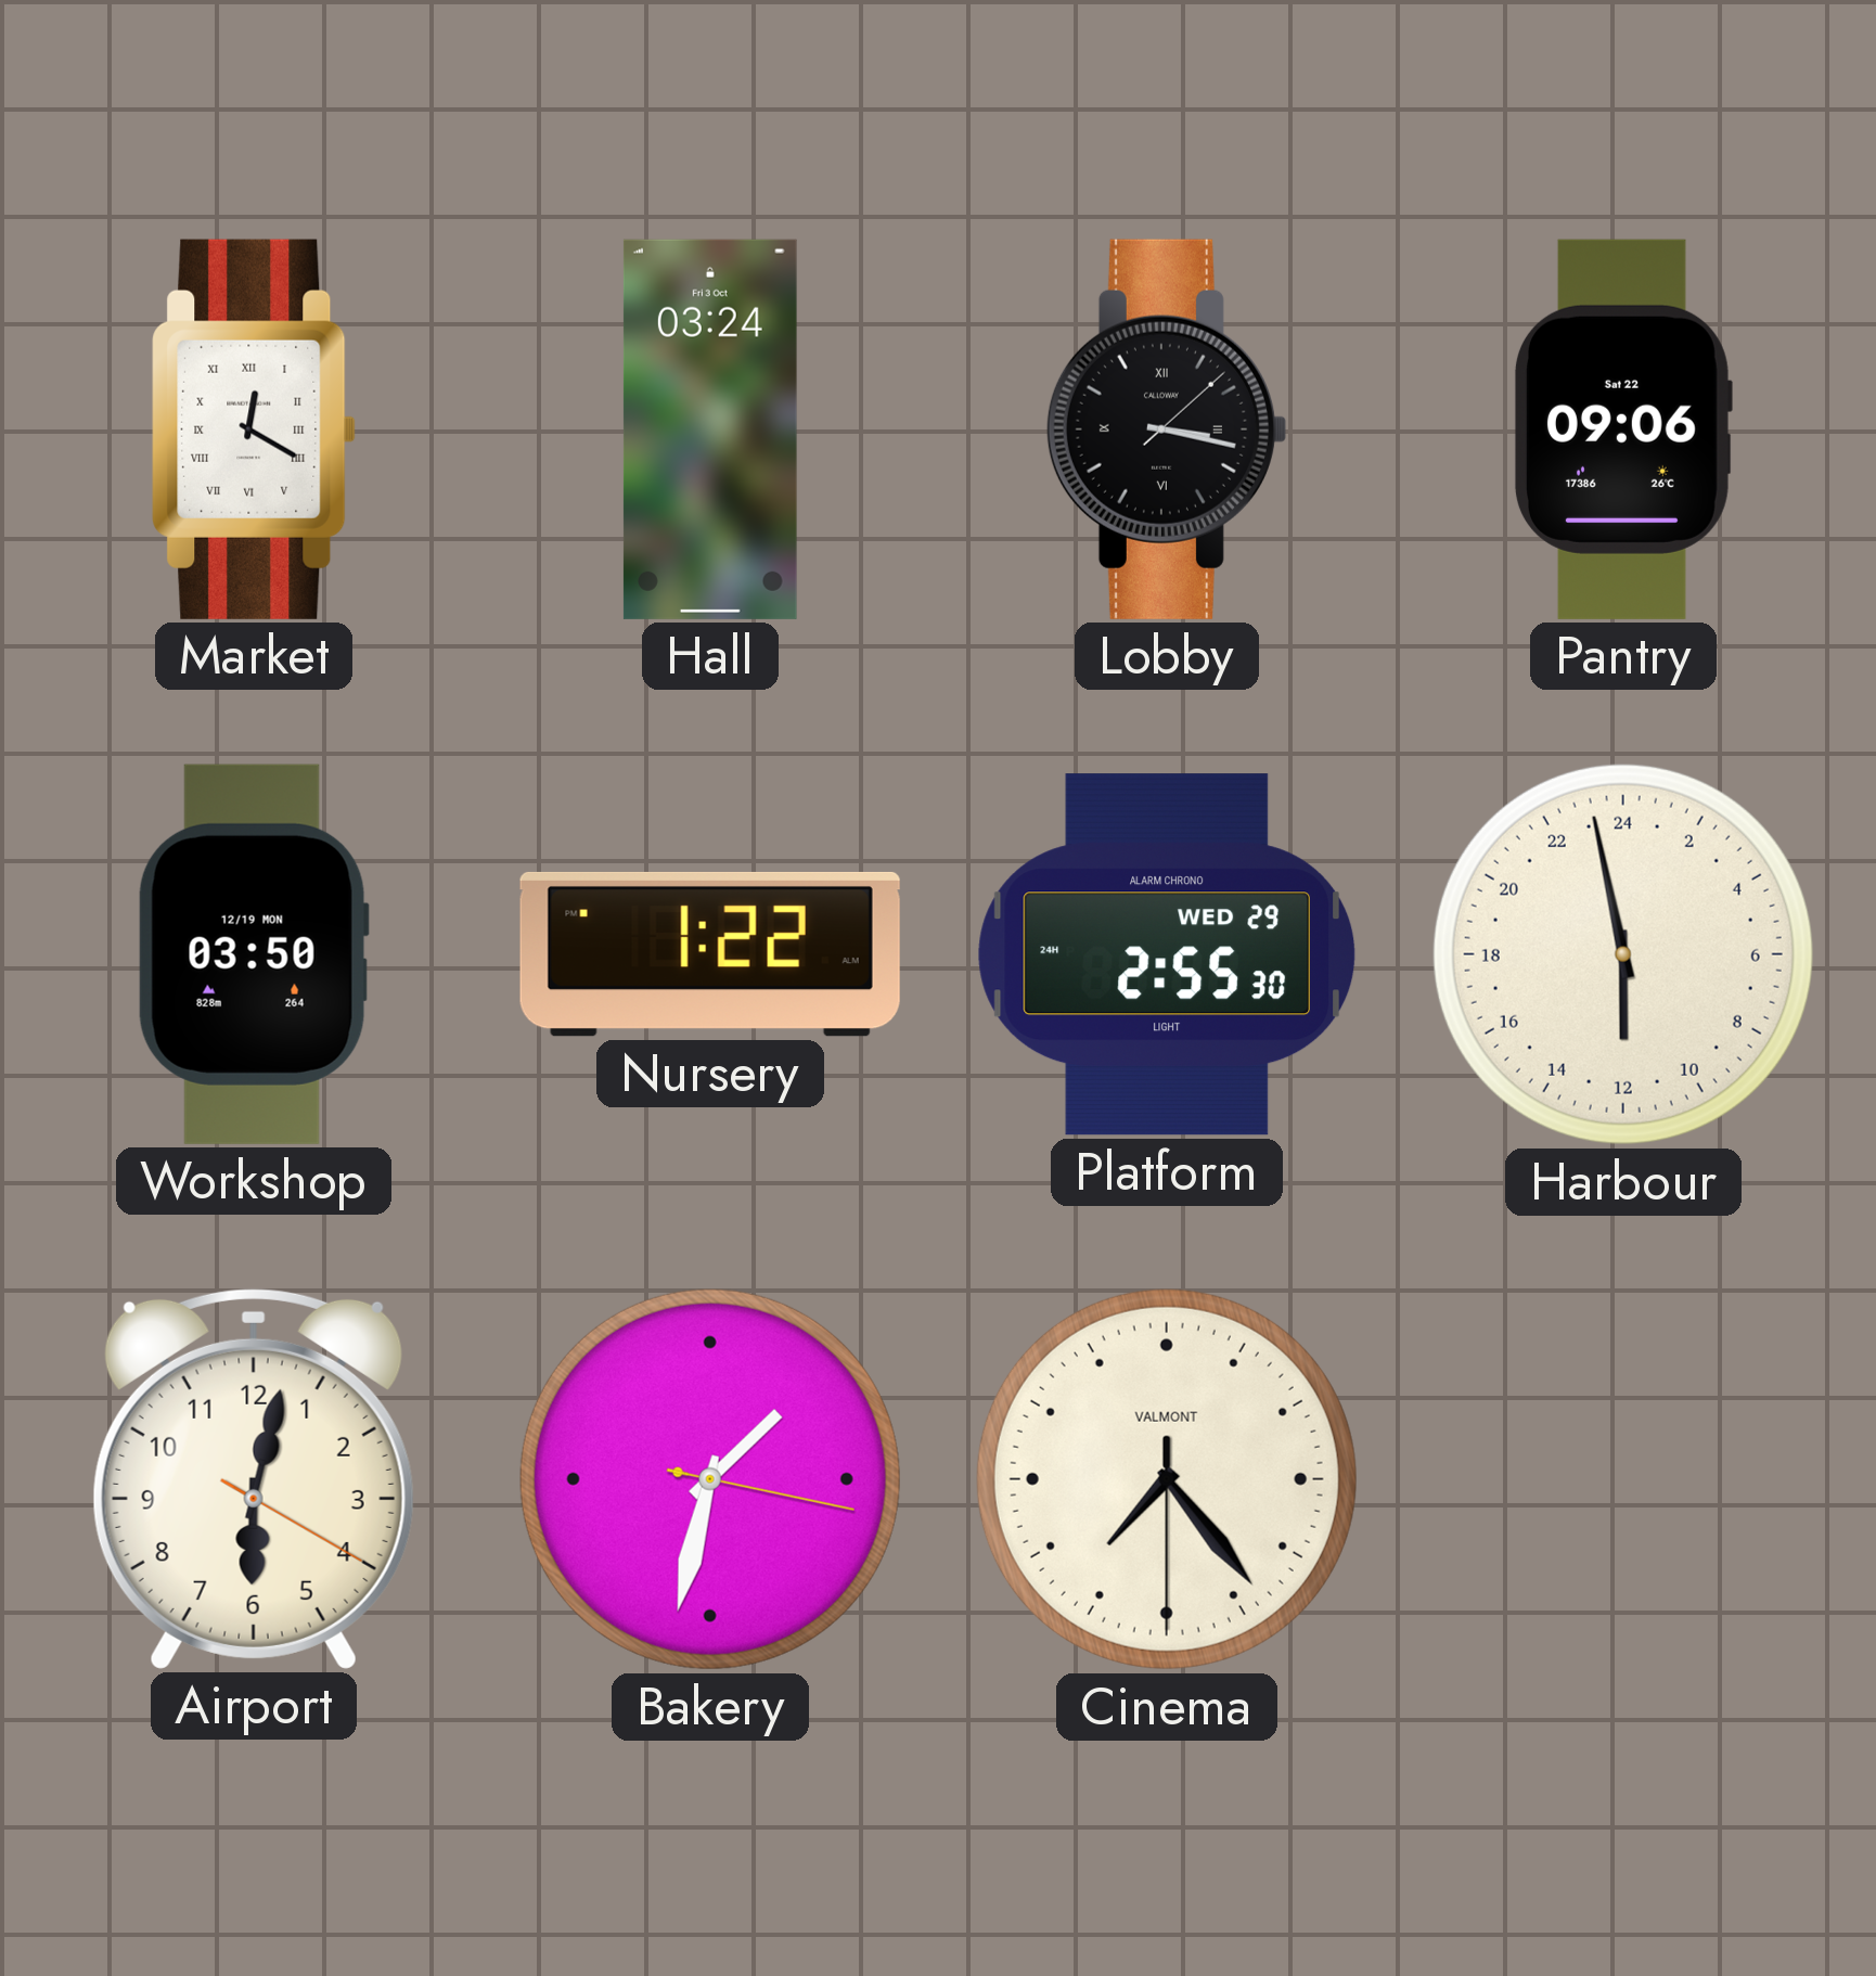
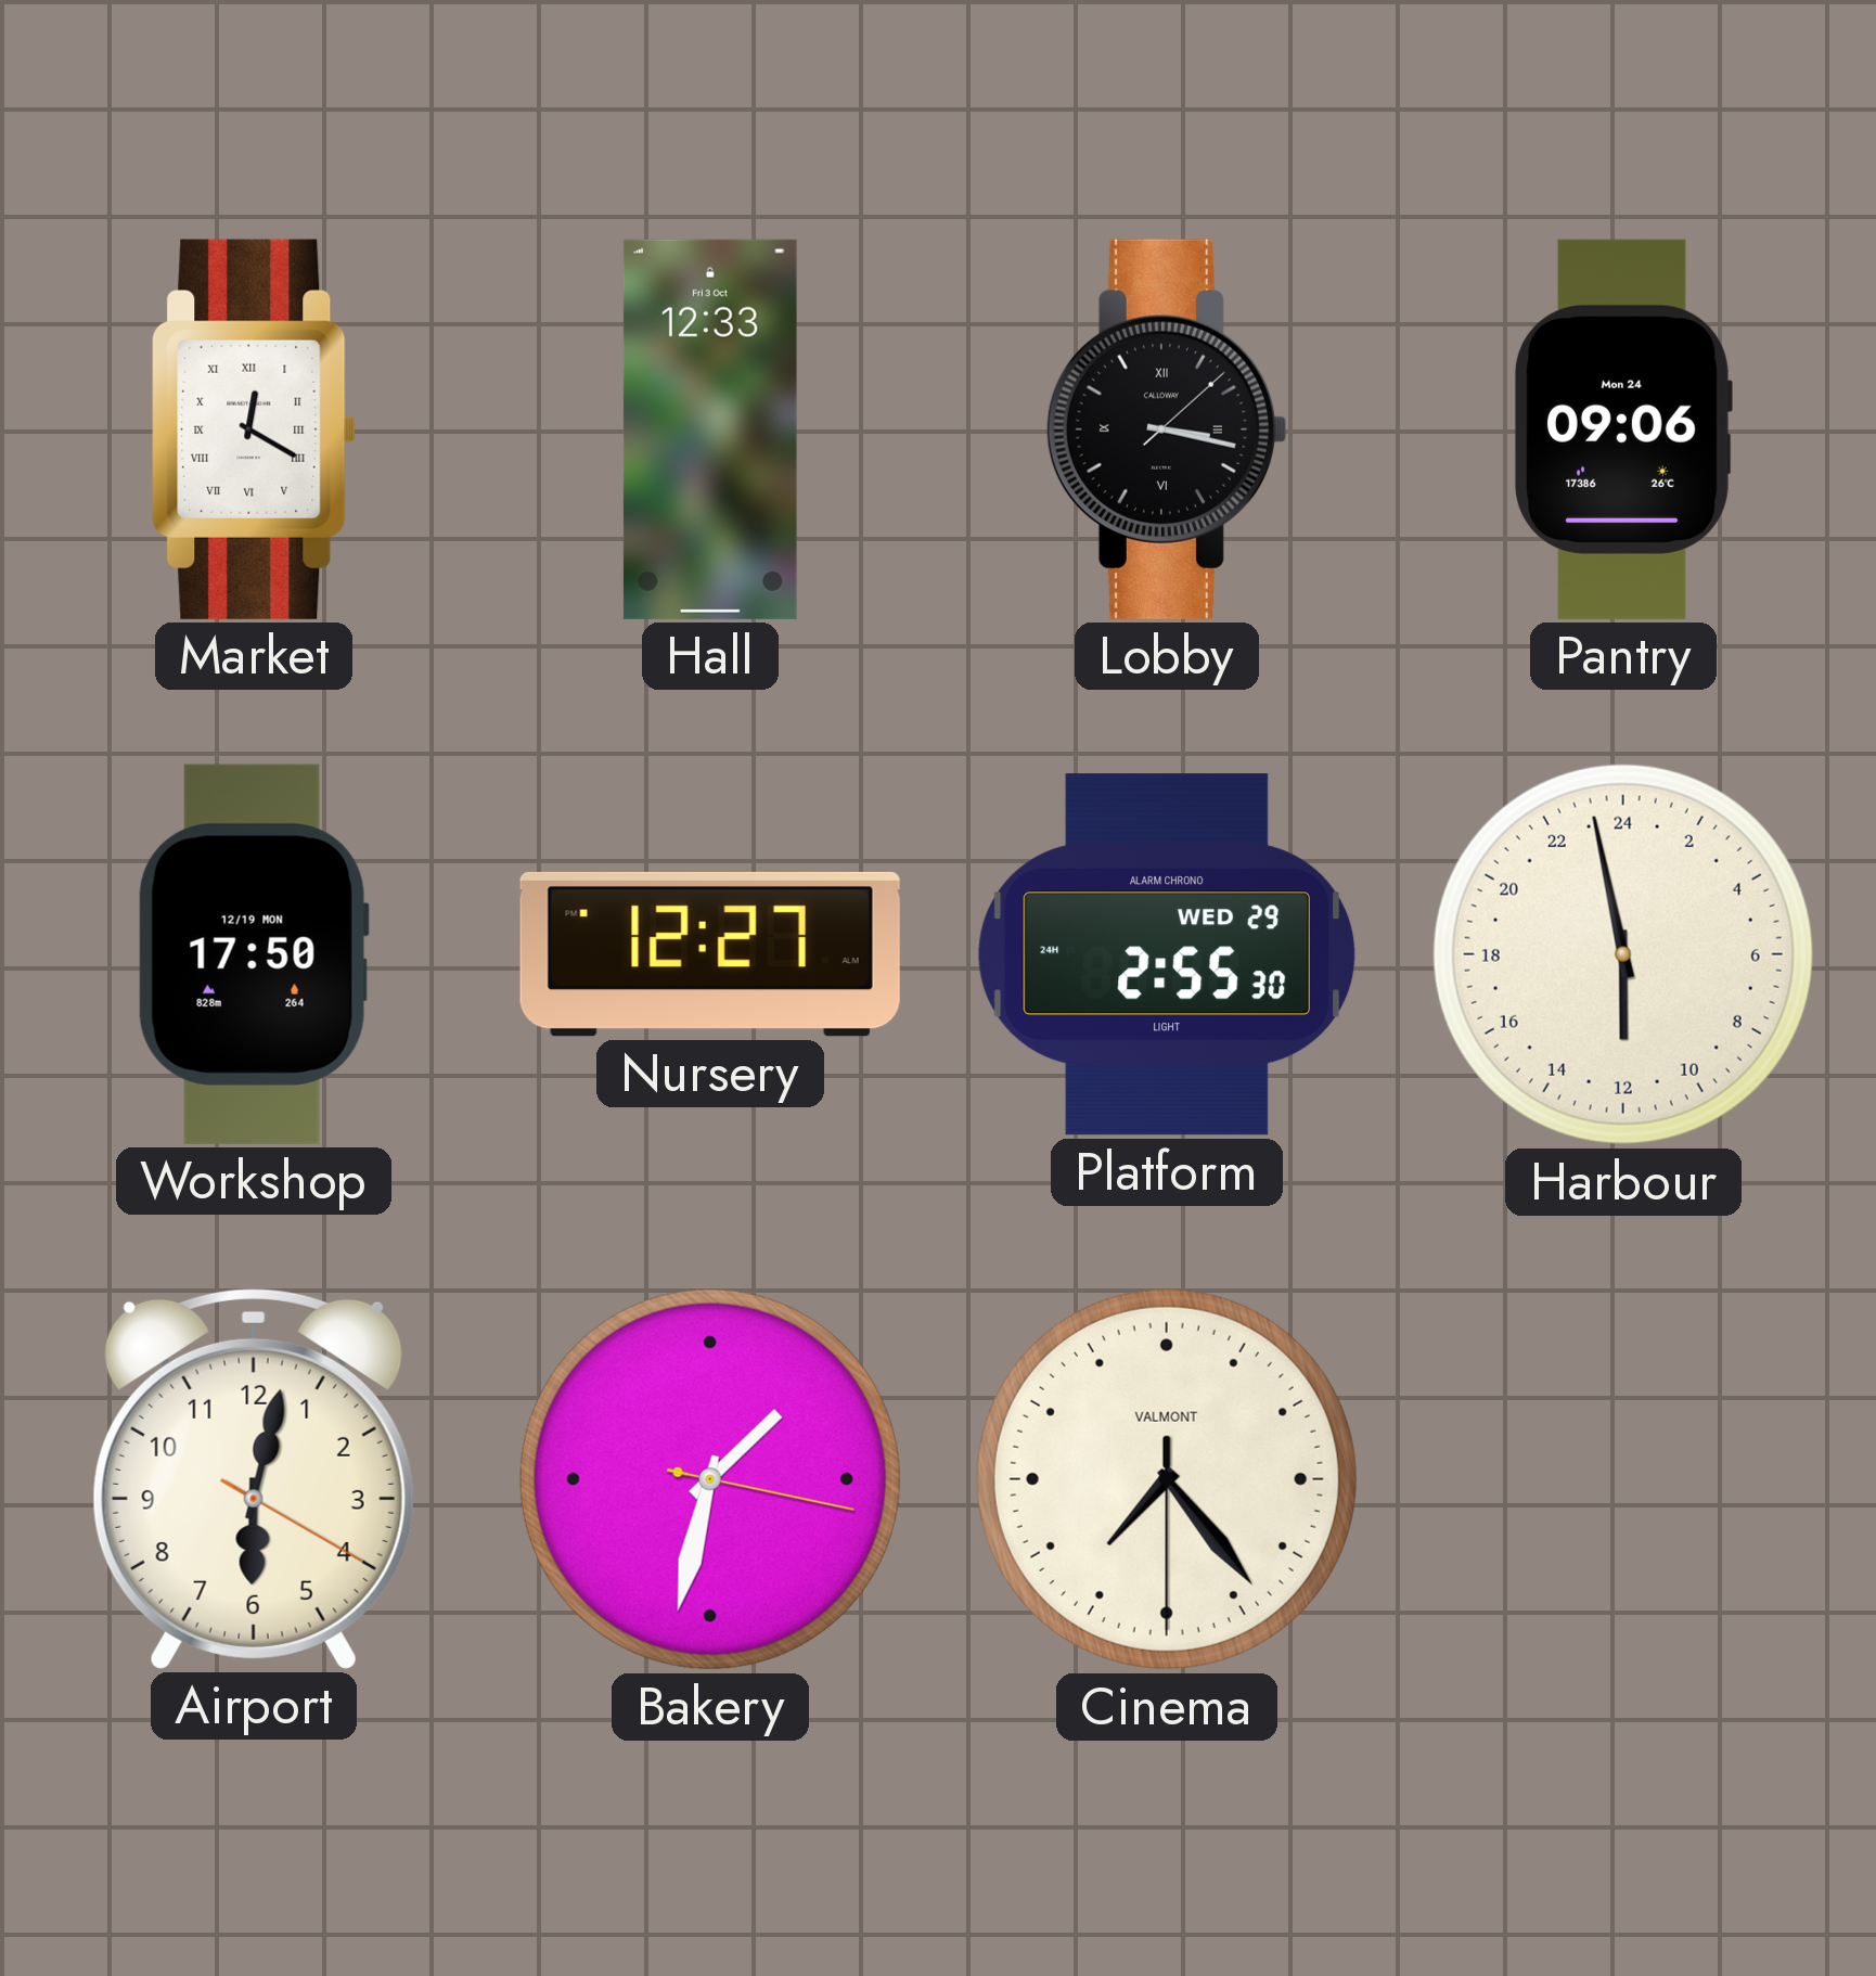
Hall: 03:24 -> 12:33
Pantry date: Sat 22 -> Mon 24
Workshop: 03:50 -> 17:50
Nursery: 1:22 -> 12:27
